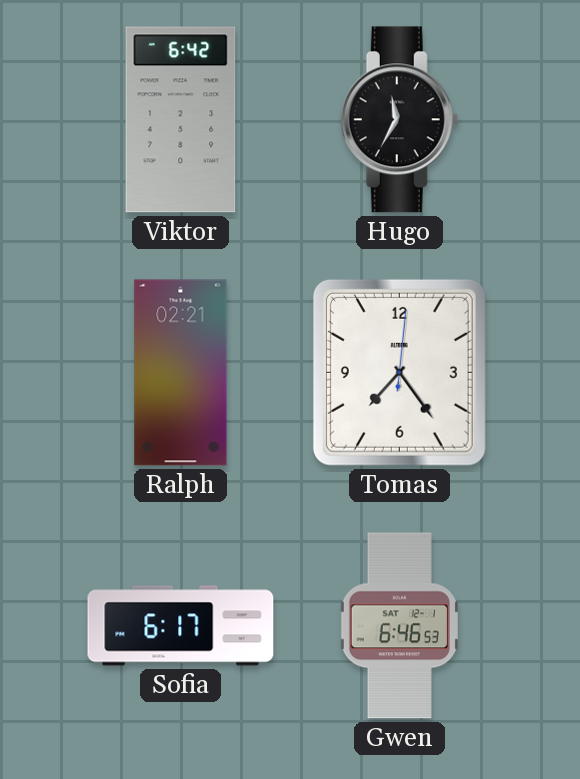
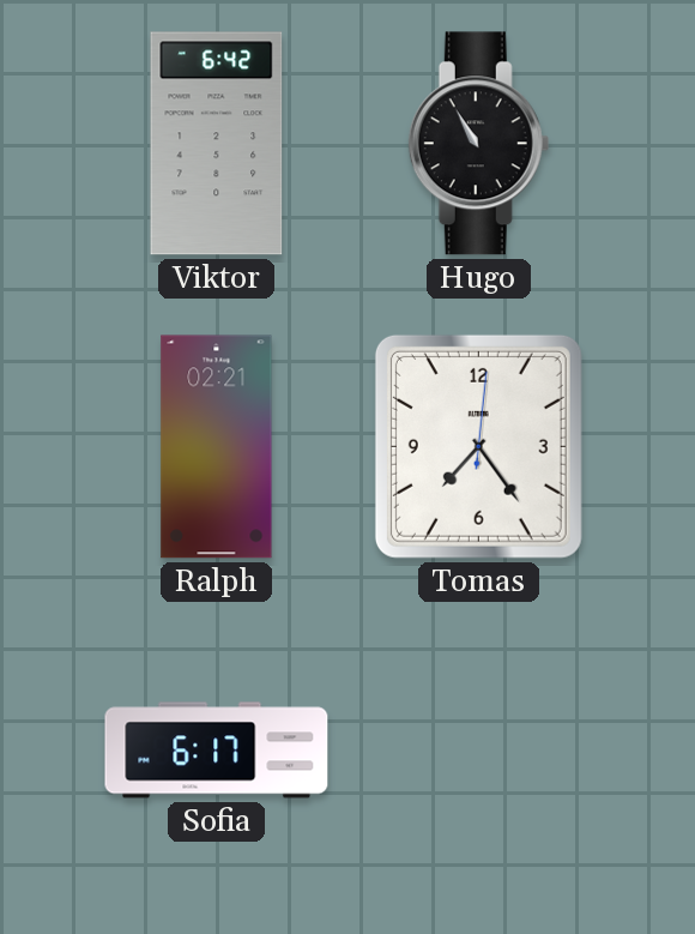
Hugo: 11:35 -> 10:55
Gwen: 6:46 -> none
